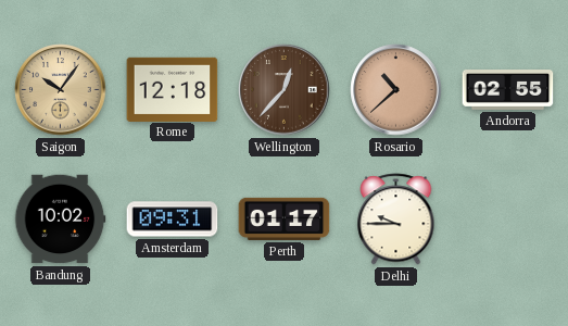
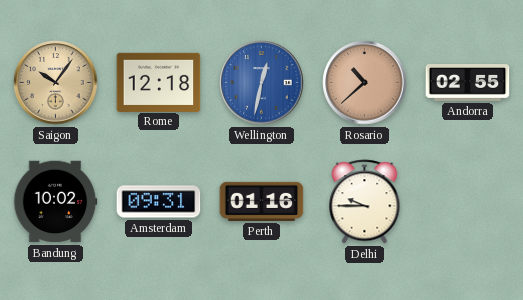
Wellington: 12:37 -> 12:32
Wellington dial: brown -> blue
Perth: 01:17 -> 01:16
